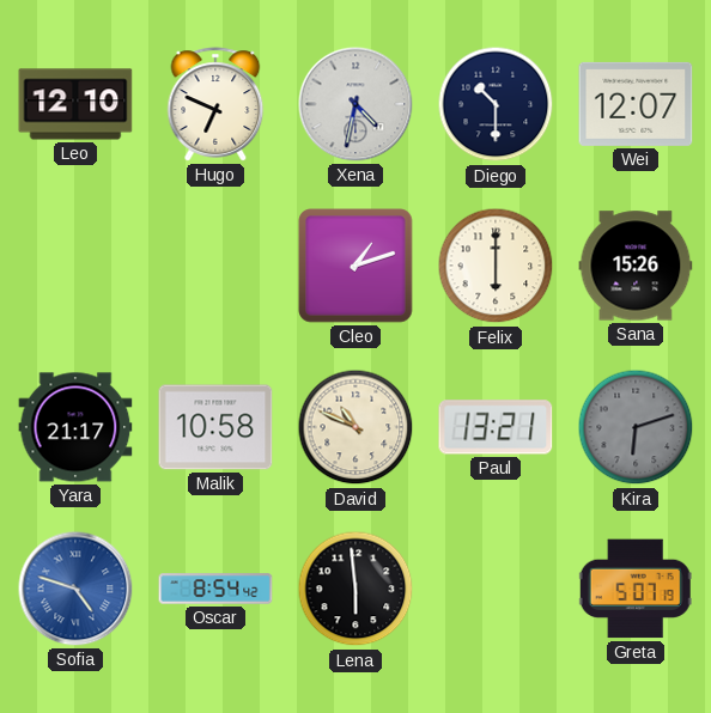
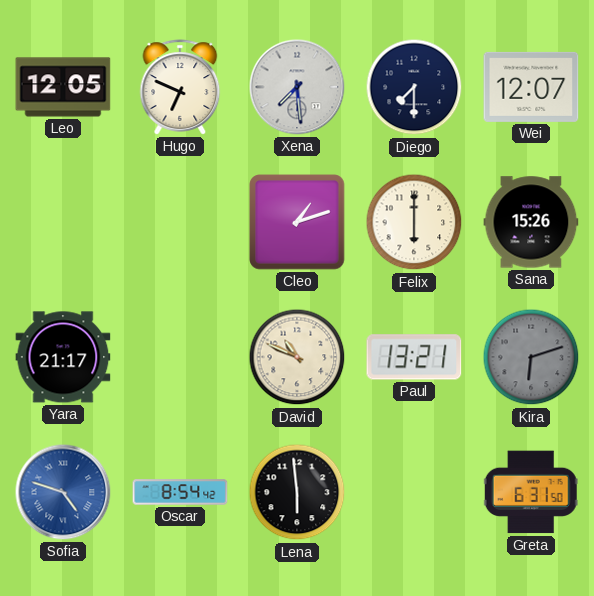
Leo: 12:10 -> 12:05
Xena: 4:32 -> 7:29
Diego: 10:30 -> 7:30
Malik: 10:58 -> none
Greta: 5:07 -> 6:31
